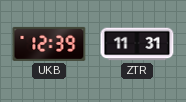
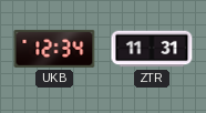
UKB: 12:39 -> 12:34
